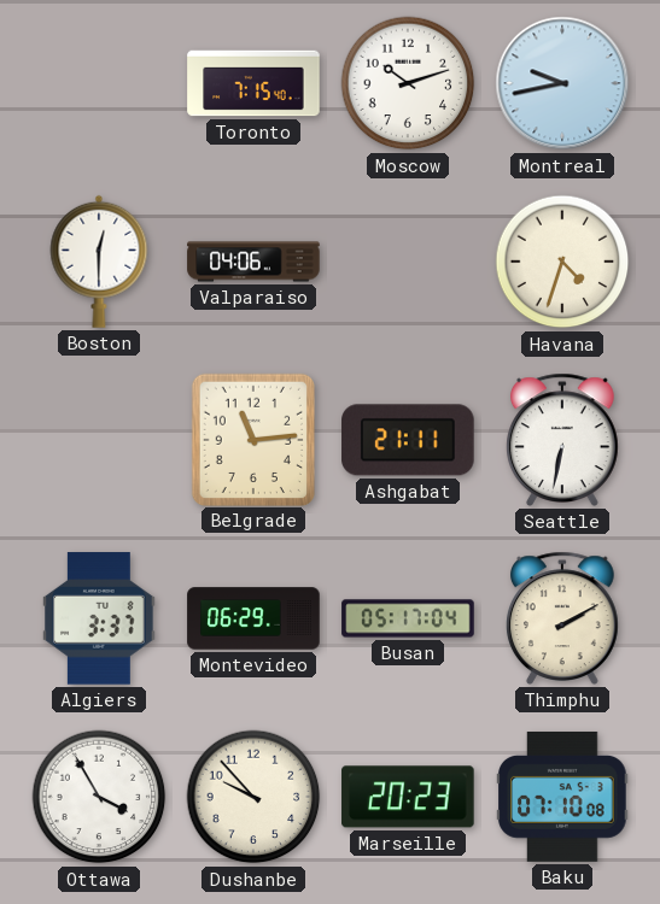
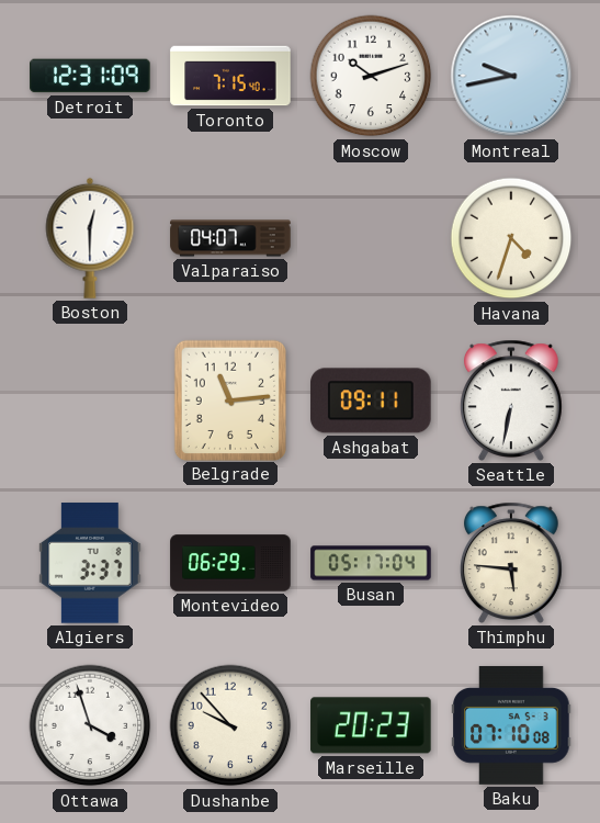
Detroit: none -> 12:31
Valparaiso: 04:06 -> 04:07
Ashgabat: 21:11 -> 09:11
Thimphu: 2:10 -> 5:46
Ottawa: 3:55 -> 3:57
